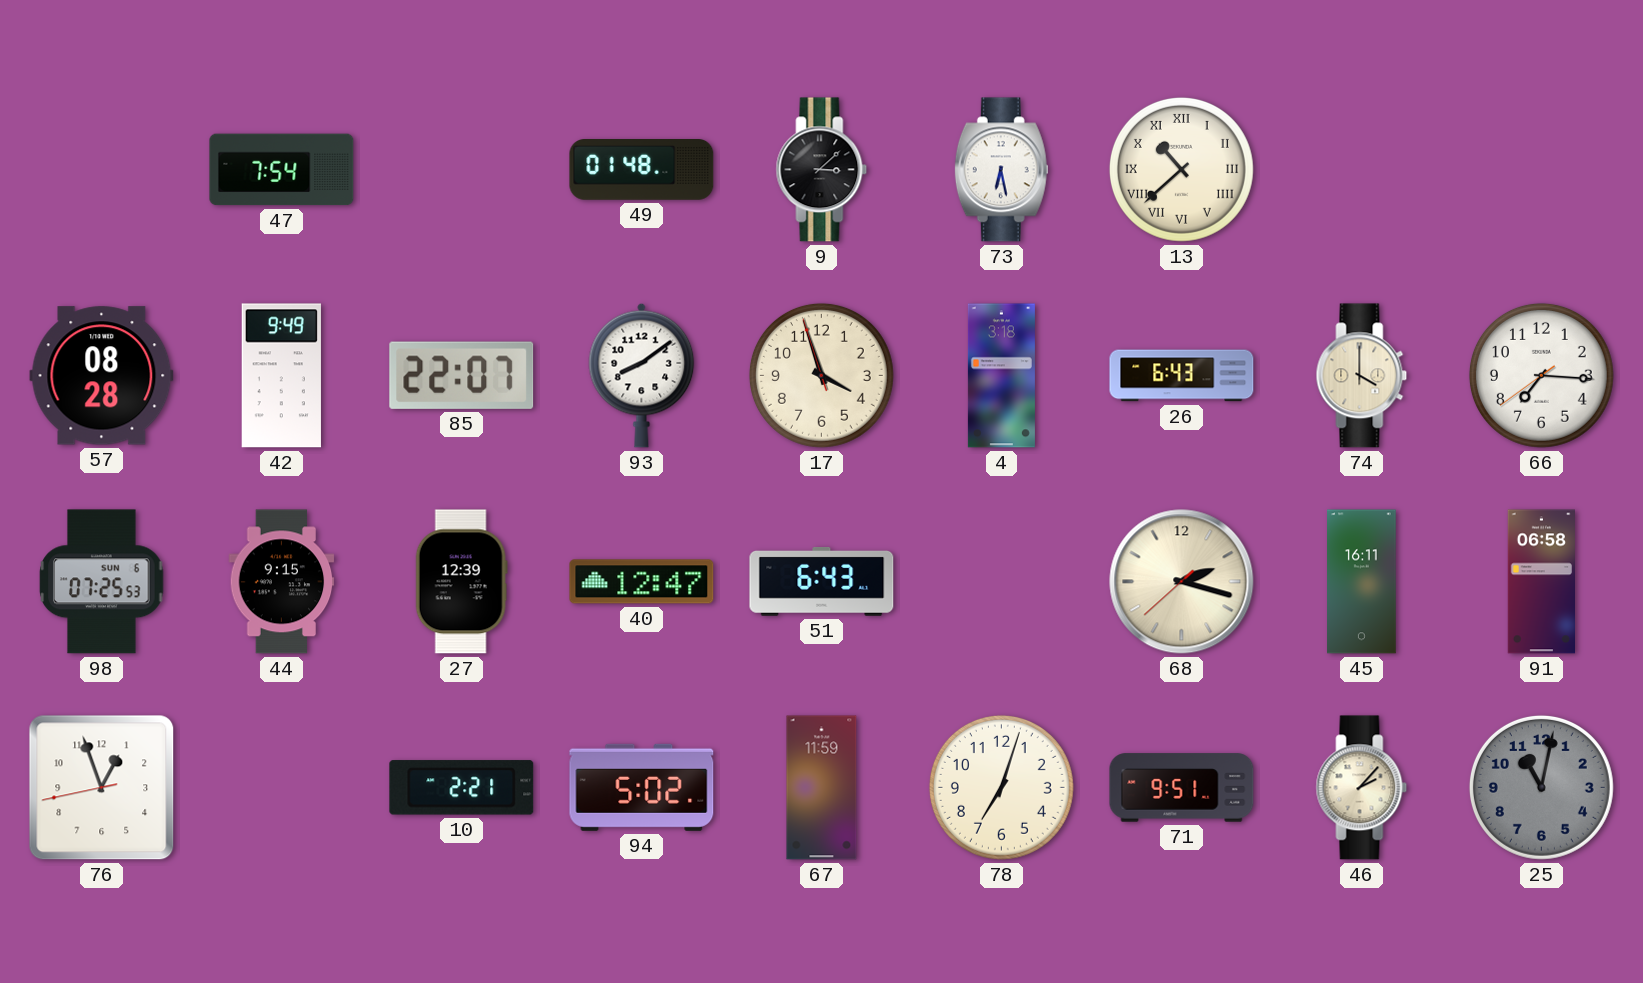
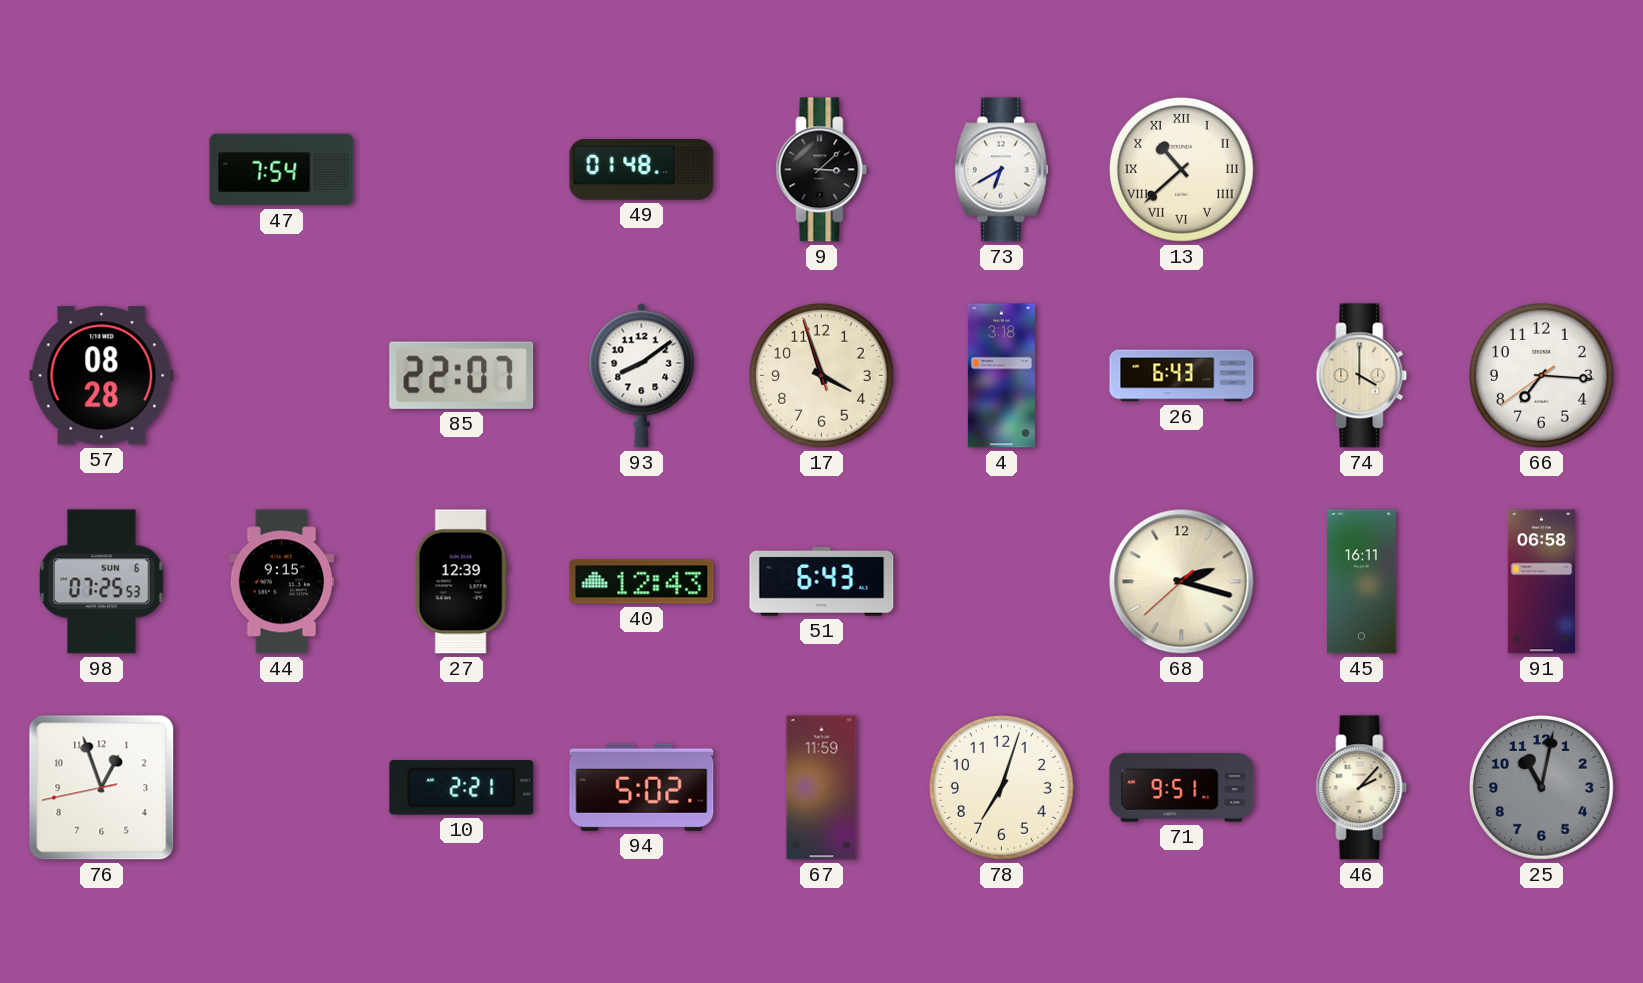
73: 6:28 -> 6:40
42: 9:49 -> none
40: 12:47 -> 12:43
